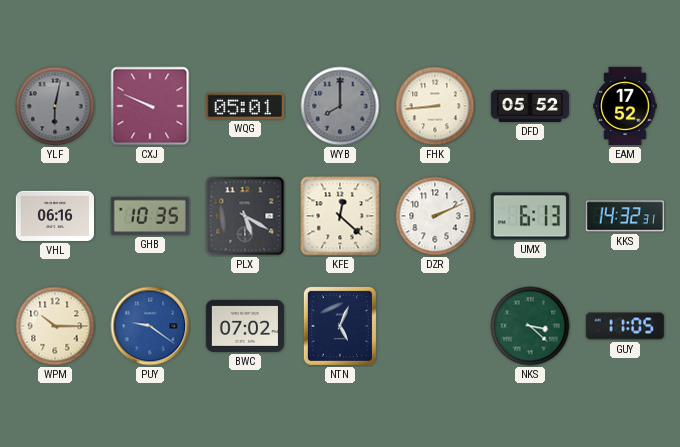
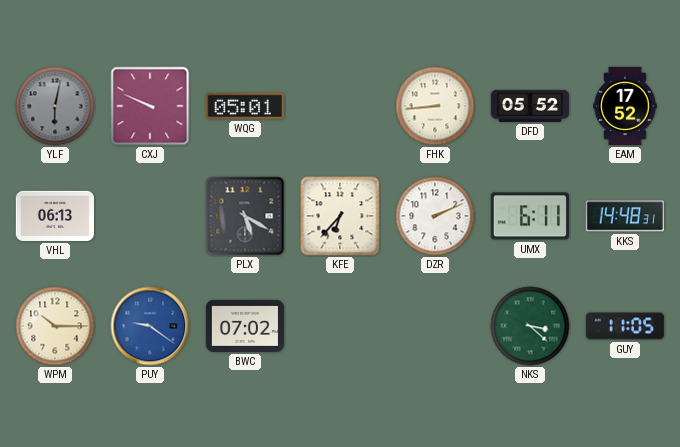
WYB: 8:00 -> none
VHL: 06:16 -> 06:13
GHB: 10:35 -> none
KFE: 12:22 -> 6:37
UMX: 6:13 -> 6:11
KKS: 14:32 -> 14:48
NTN: 5:04 -> none
